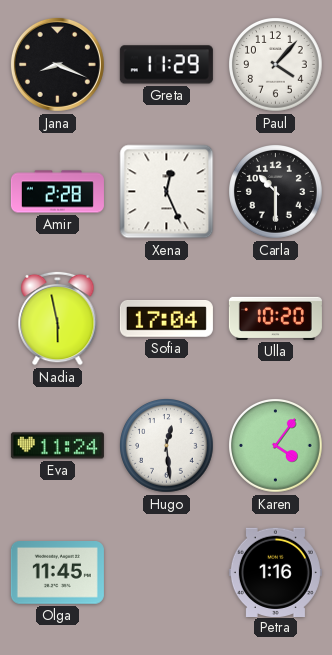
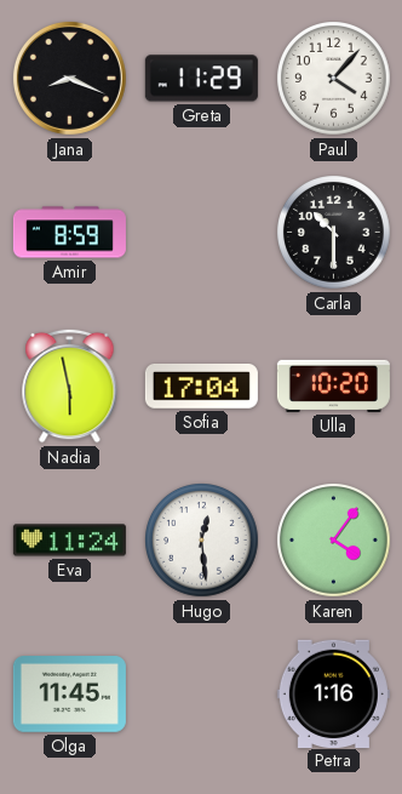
Amir: 2:28 -> 8:59
Xena: 12:26 -> none
